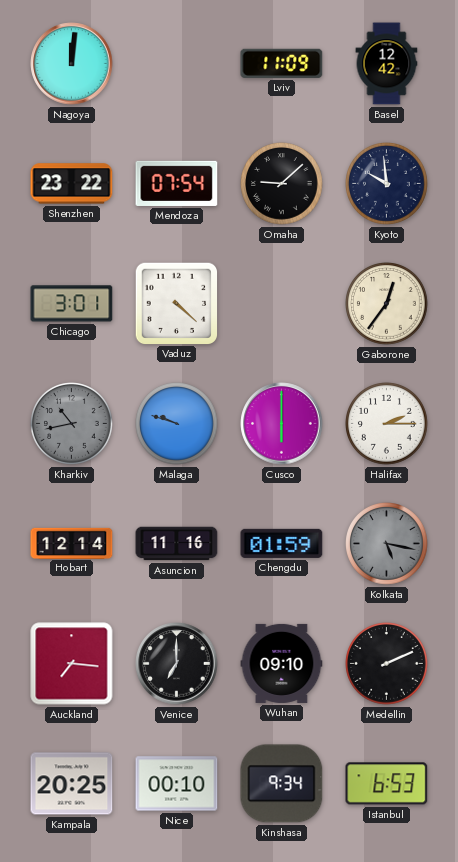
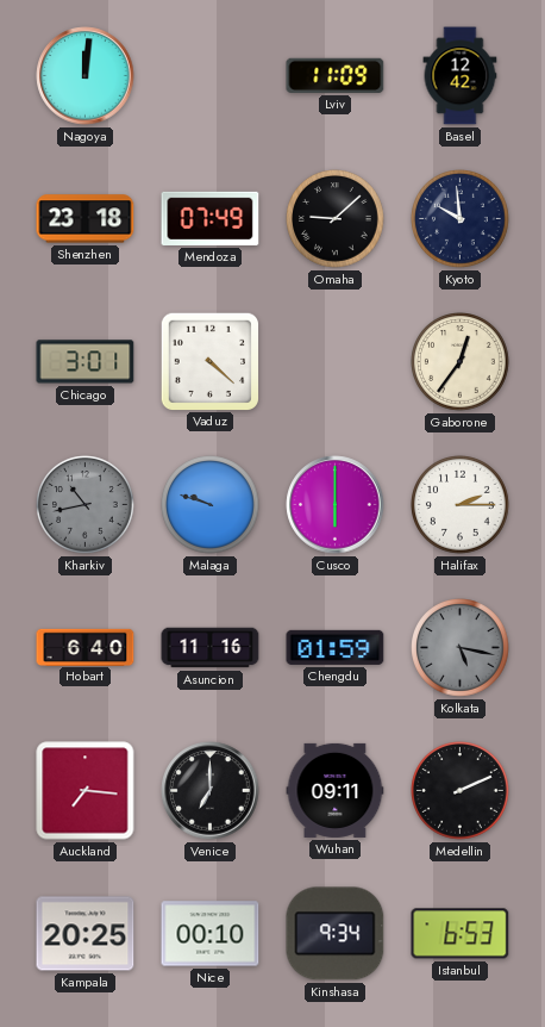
Shenzhen: 23:22 -> 23:18
Mendoza: 07:54 -> 07:49
Hobart: 12:14 -> 6:40
Wuhan: 09:10 -> 09:11
